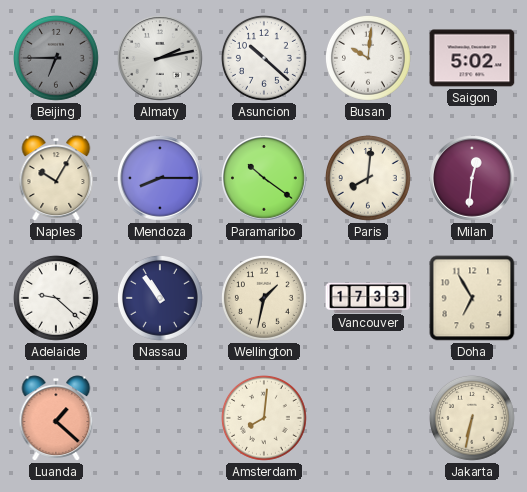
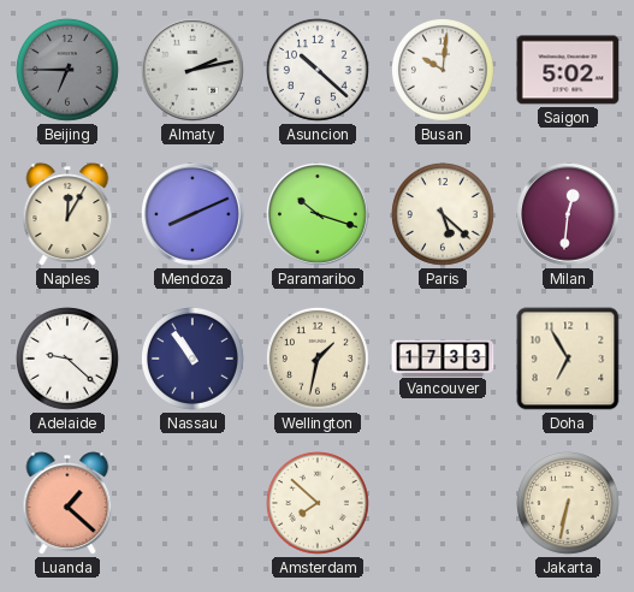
Naples: 10:05 -> 12:05
Mendoza: 8:15 -> 8:11
Paramaribo: 10:21 -> 10:18
Paris: 8:01 -> 5:22
Amsterdam: 8:01 -> 7:52
